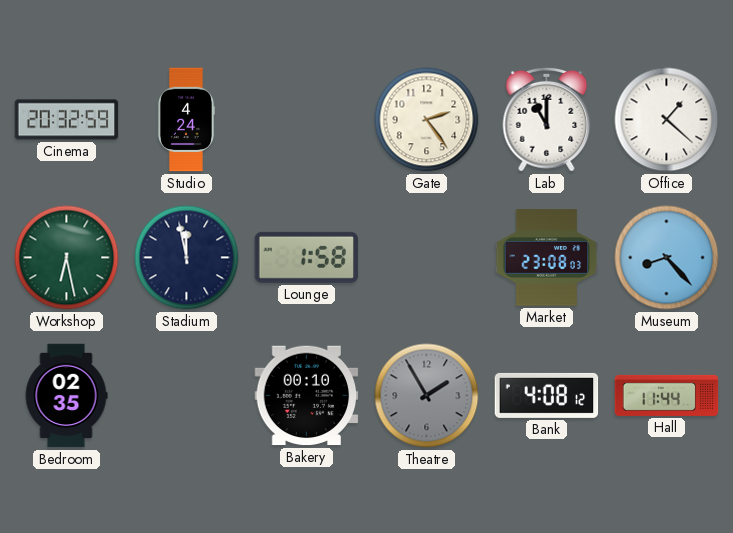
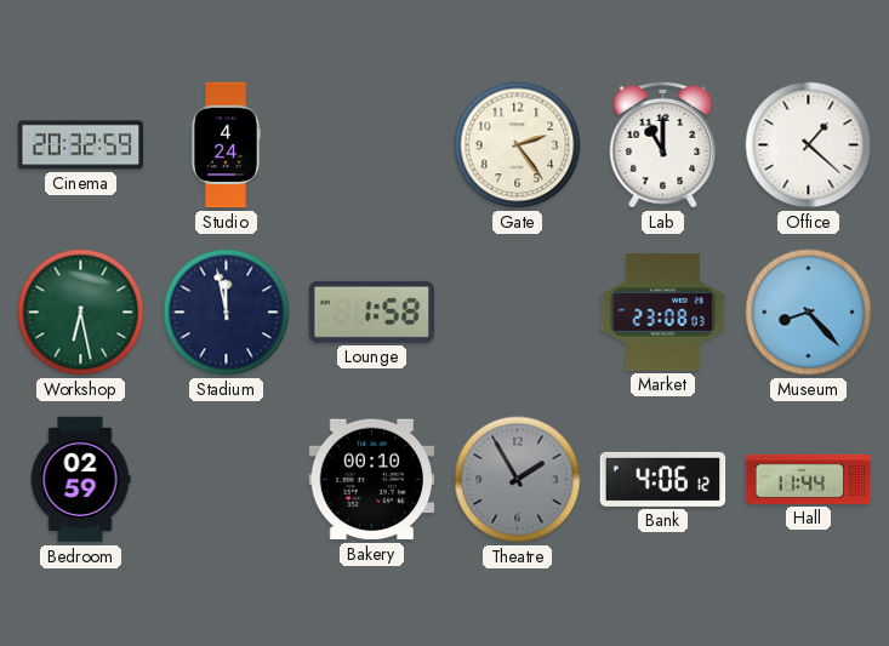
Bedroom: 02:35 -> 02:59
Bank: 4:08 -> 4:06
